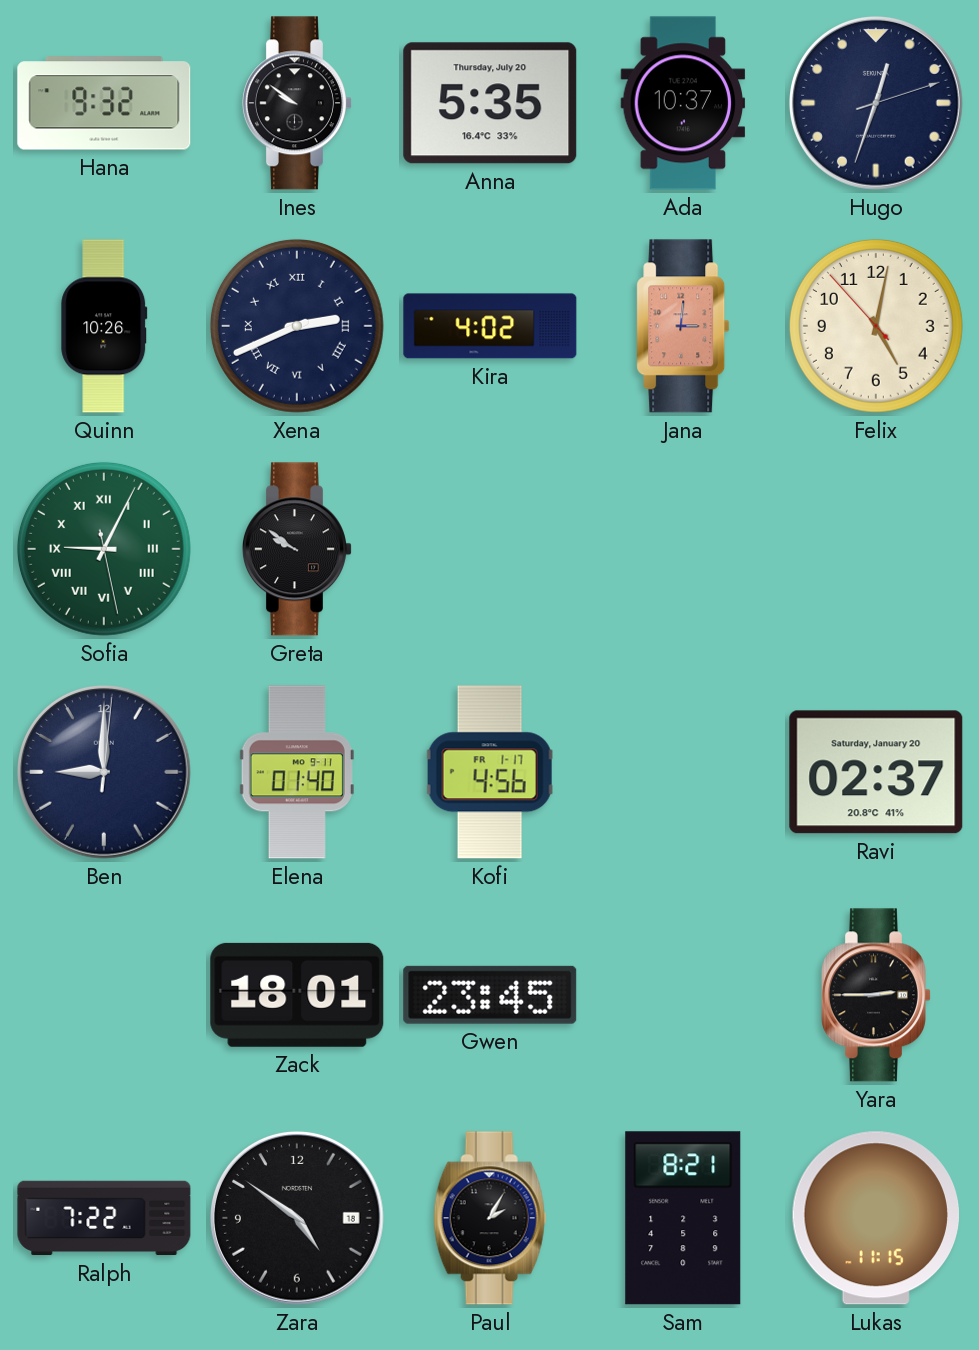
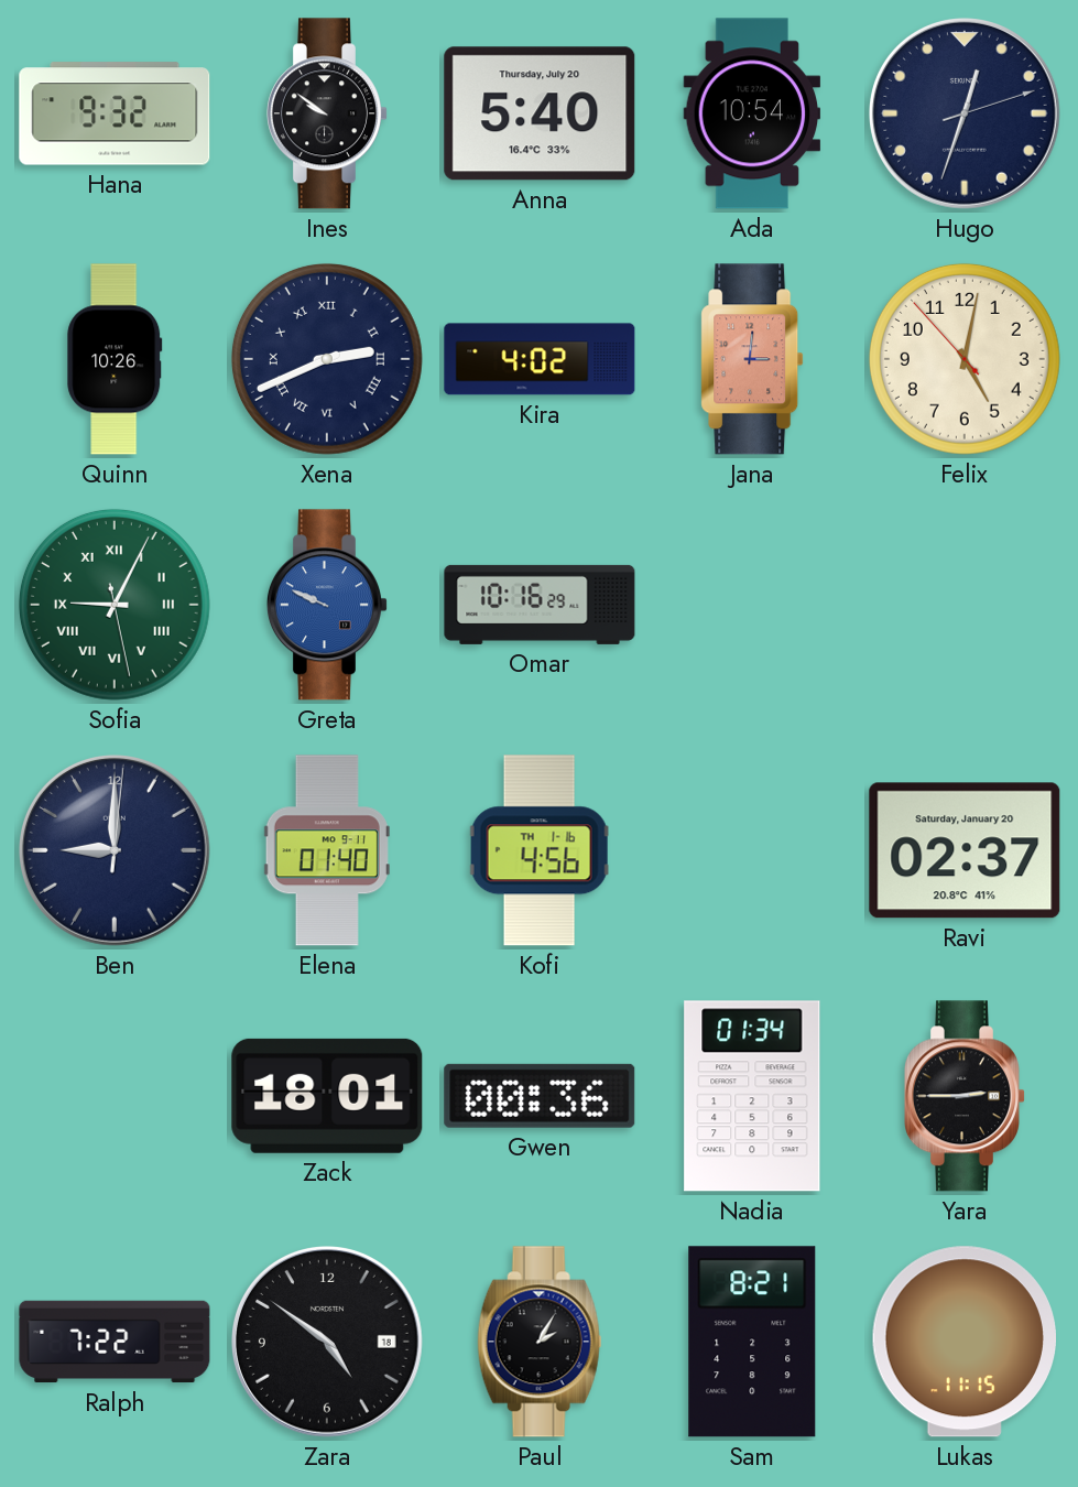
Anna: 5:35 -> 5:40
Ada: 10:37 -> 10:54
Greta: 9:51 -> 9:49
Greta dial: black -> blue
Omar: none -> 10:16
Kofi date: FR 1-17 -> TH 1-16
Gwen: 23:45 -> 00:36
Nadia: none -> 01:34
